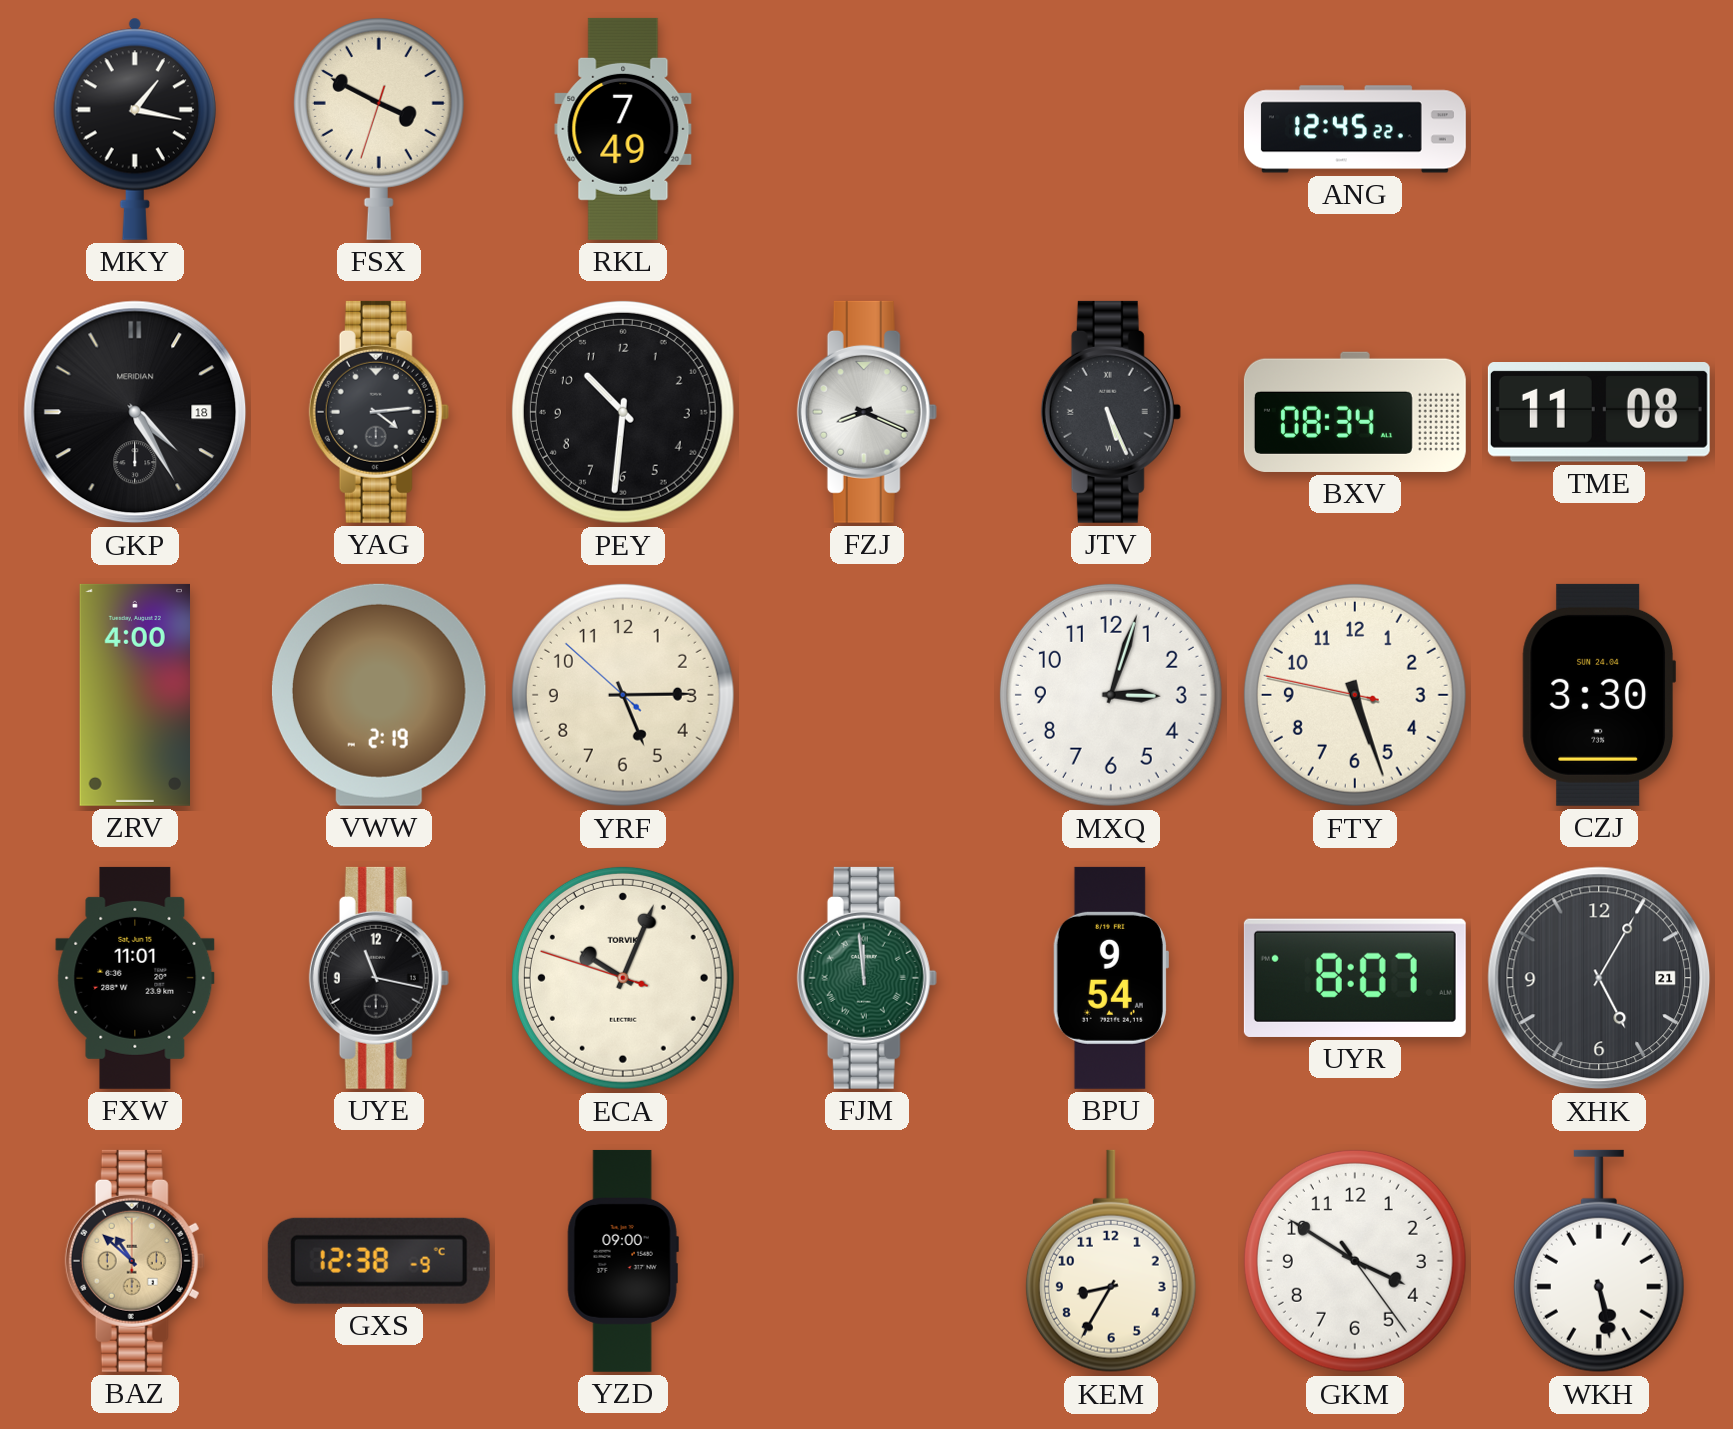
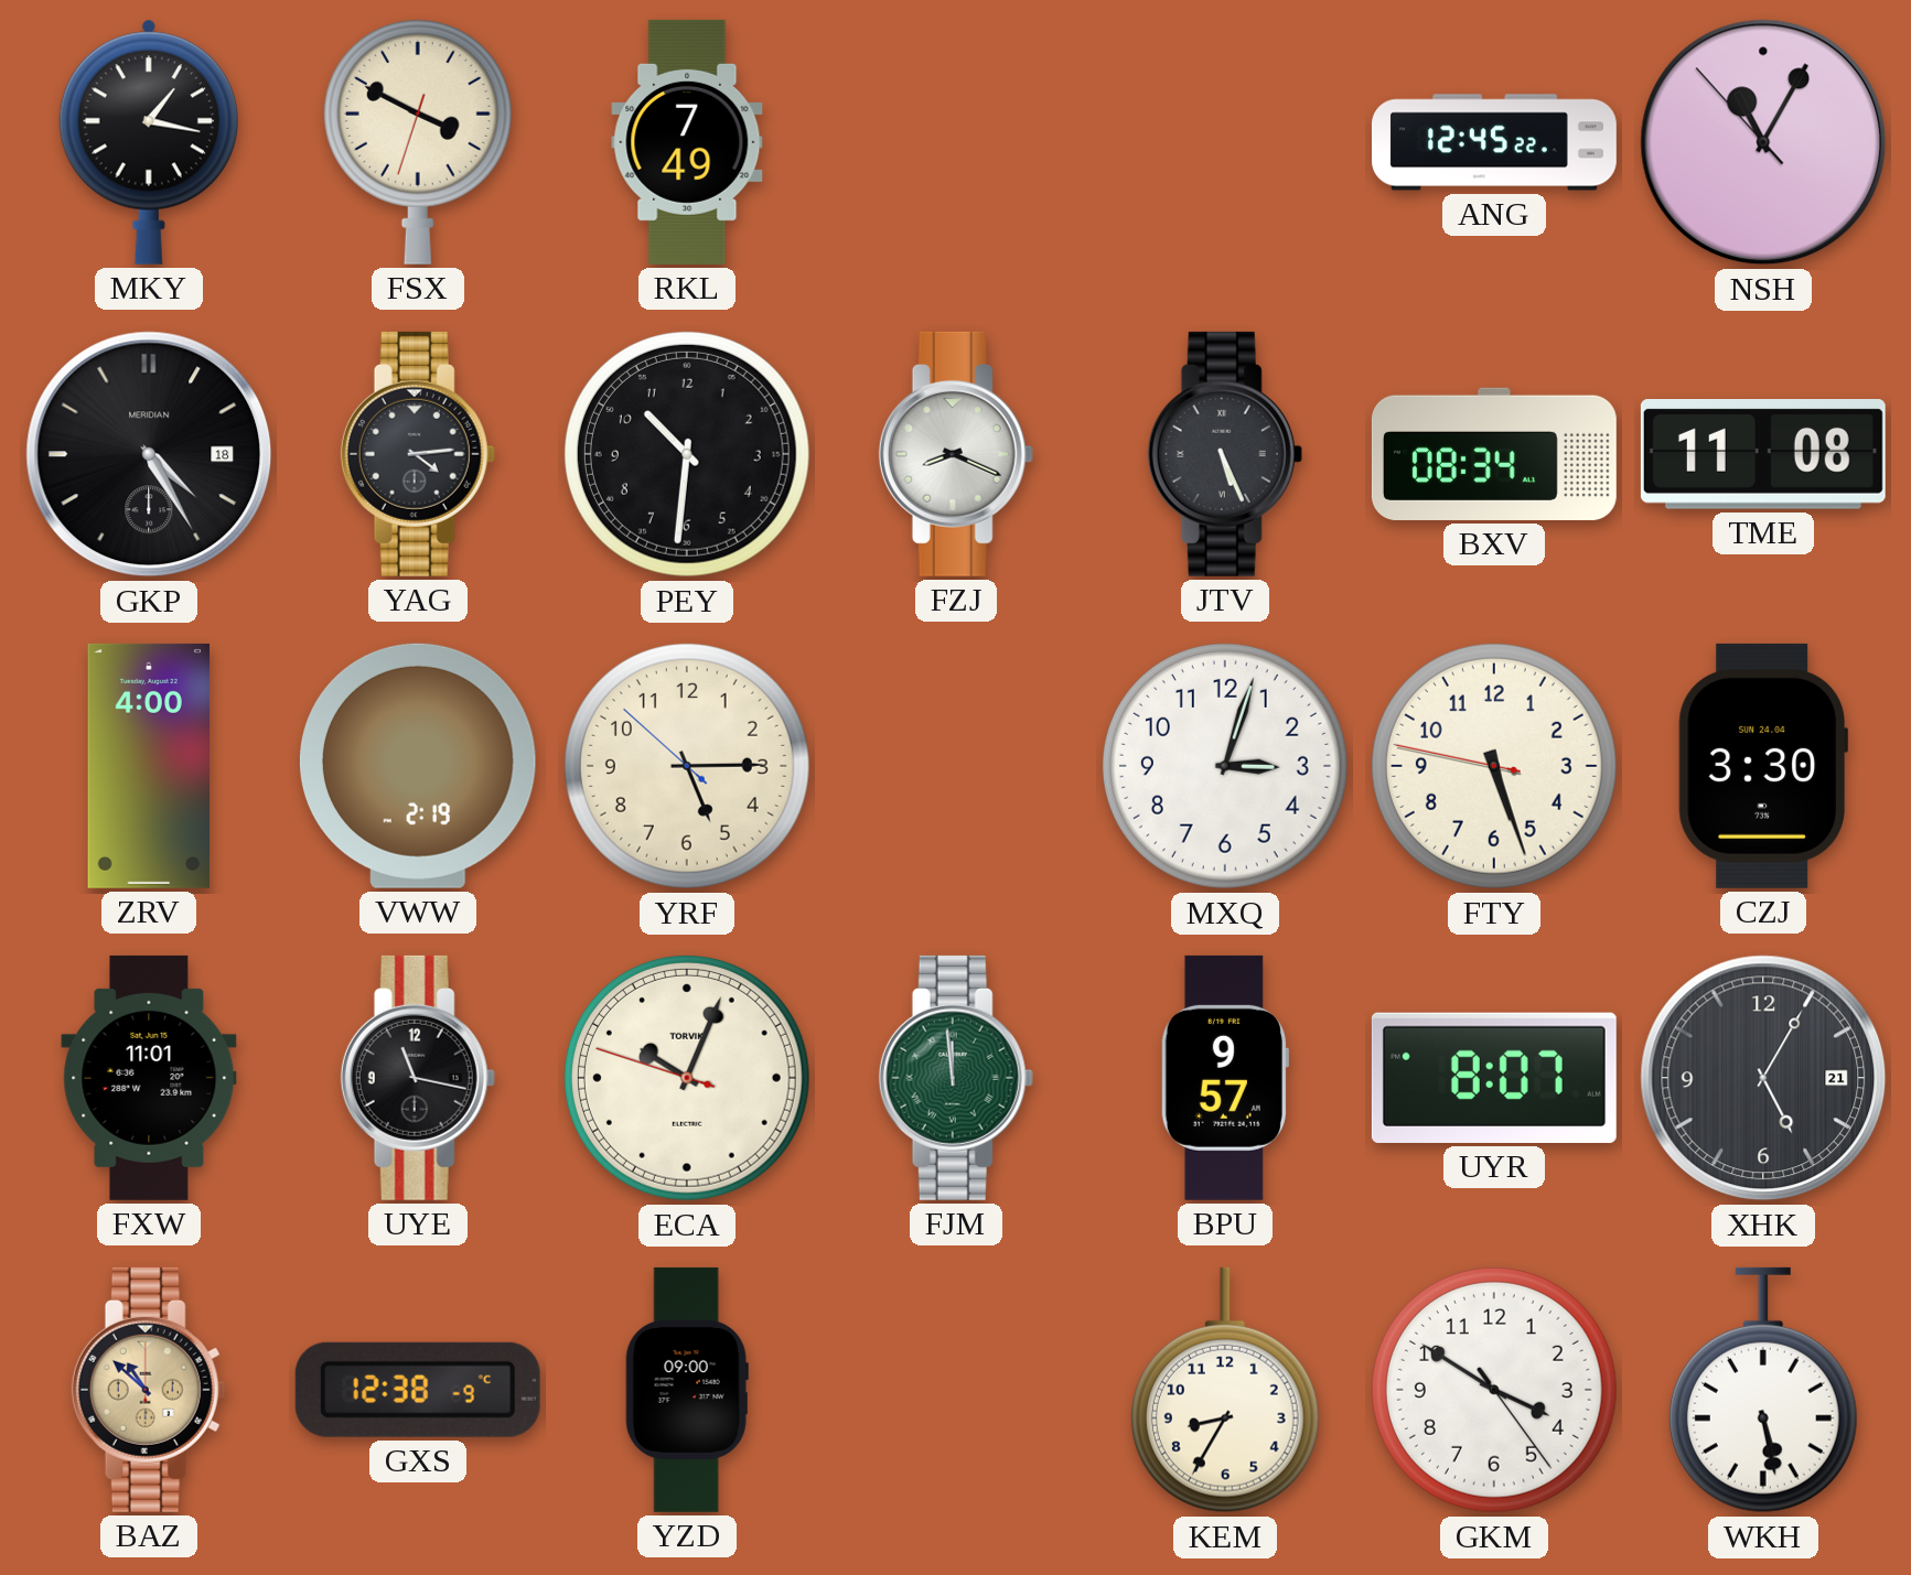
NSH: none -> 11:04
BPU: 9:54 -> 9:57
